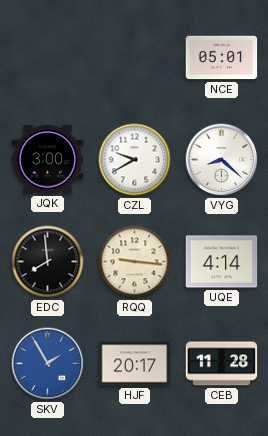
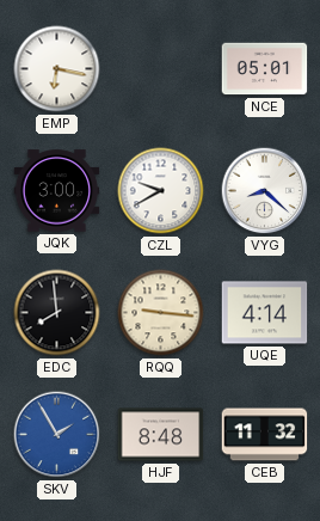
EMP: none -> 6:17
HJF: 20:17 -> 8:48
CEB: 11:28 -> 11:32
